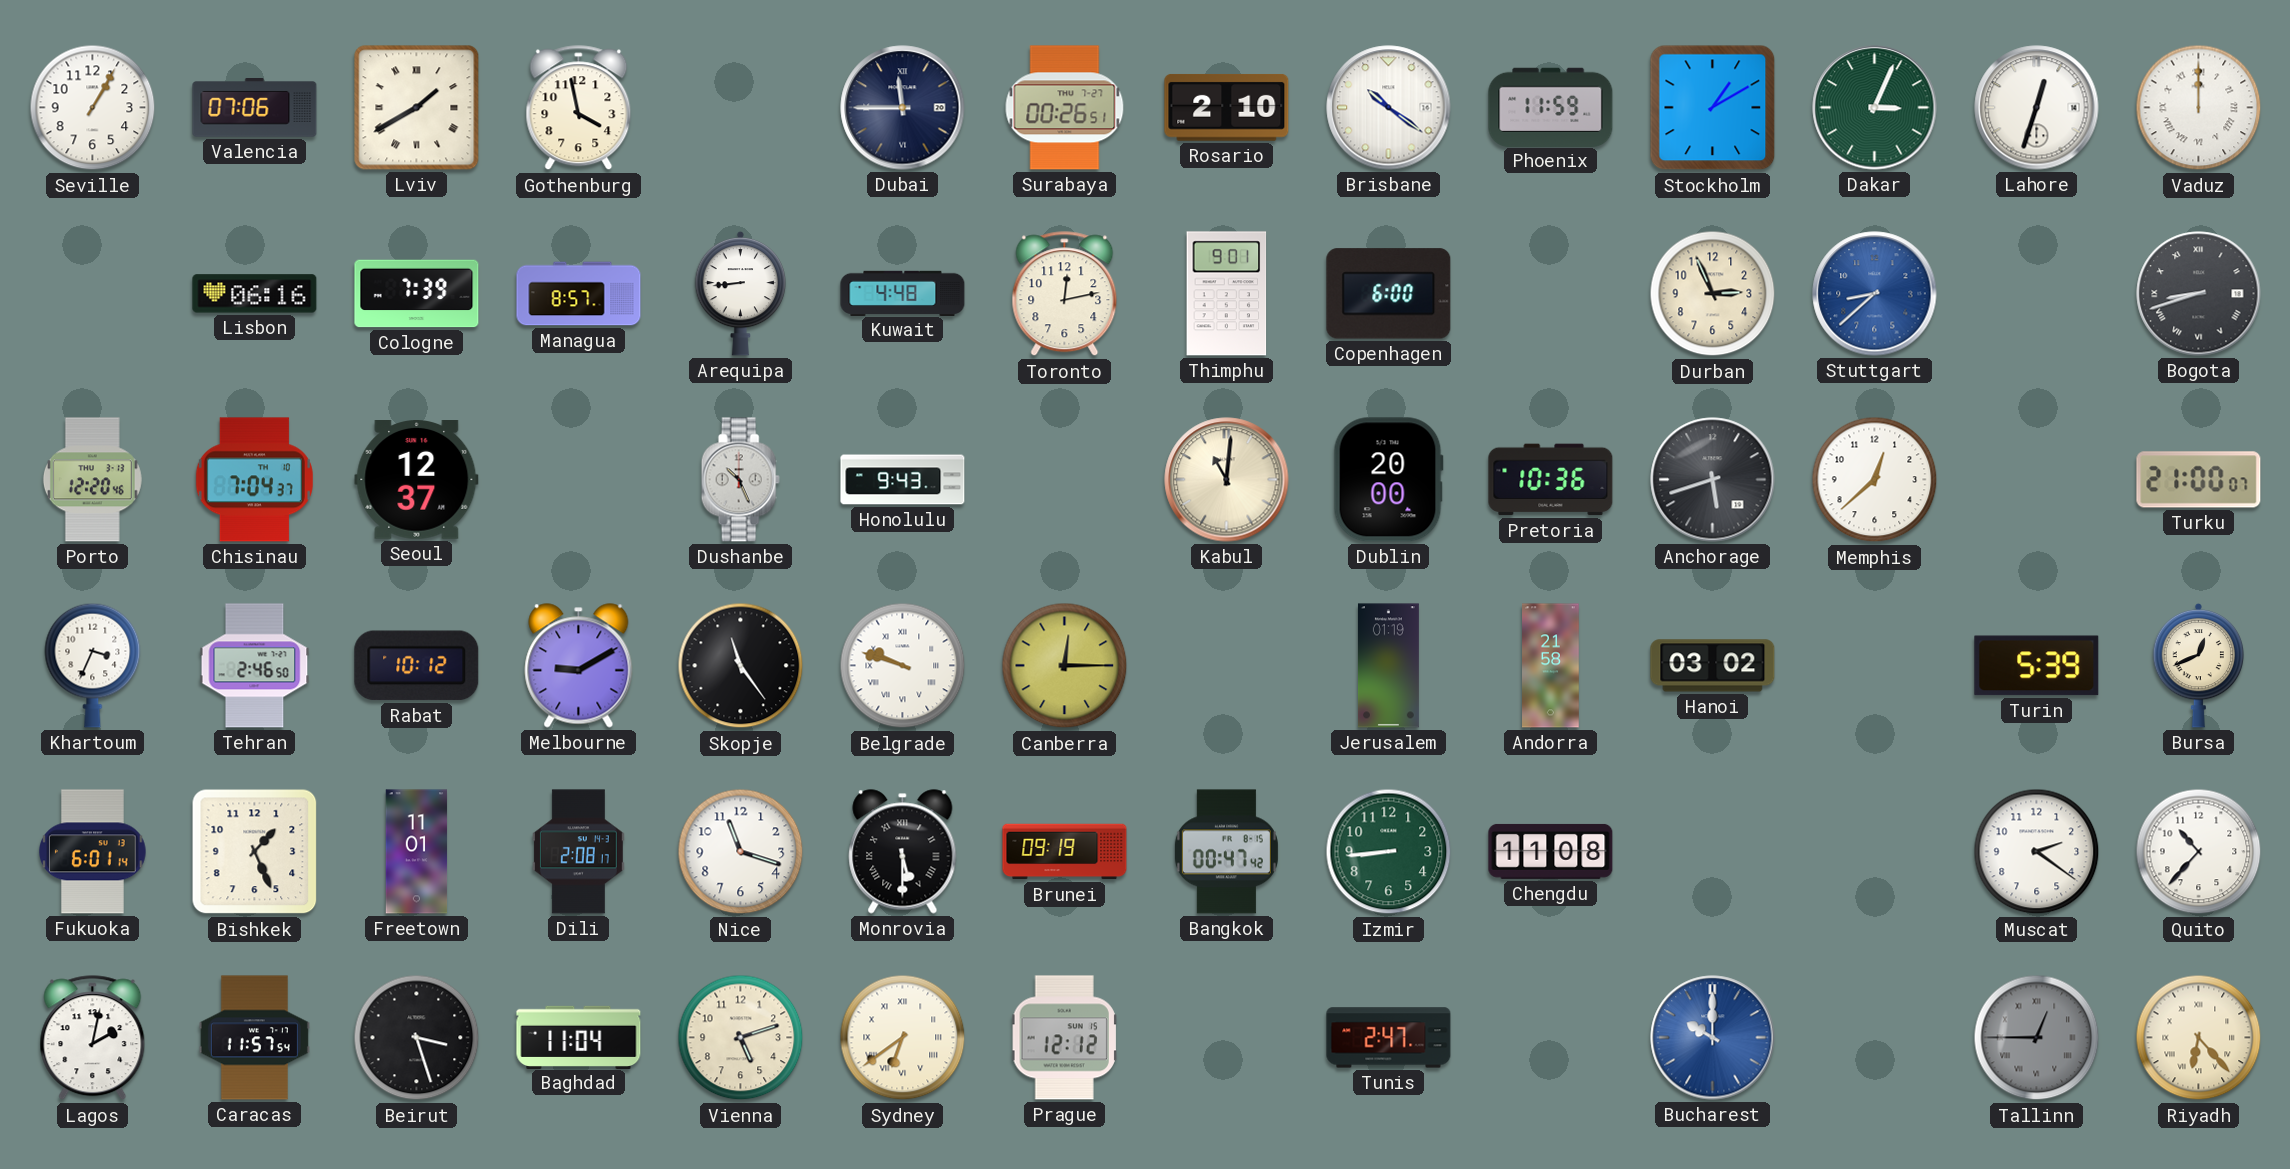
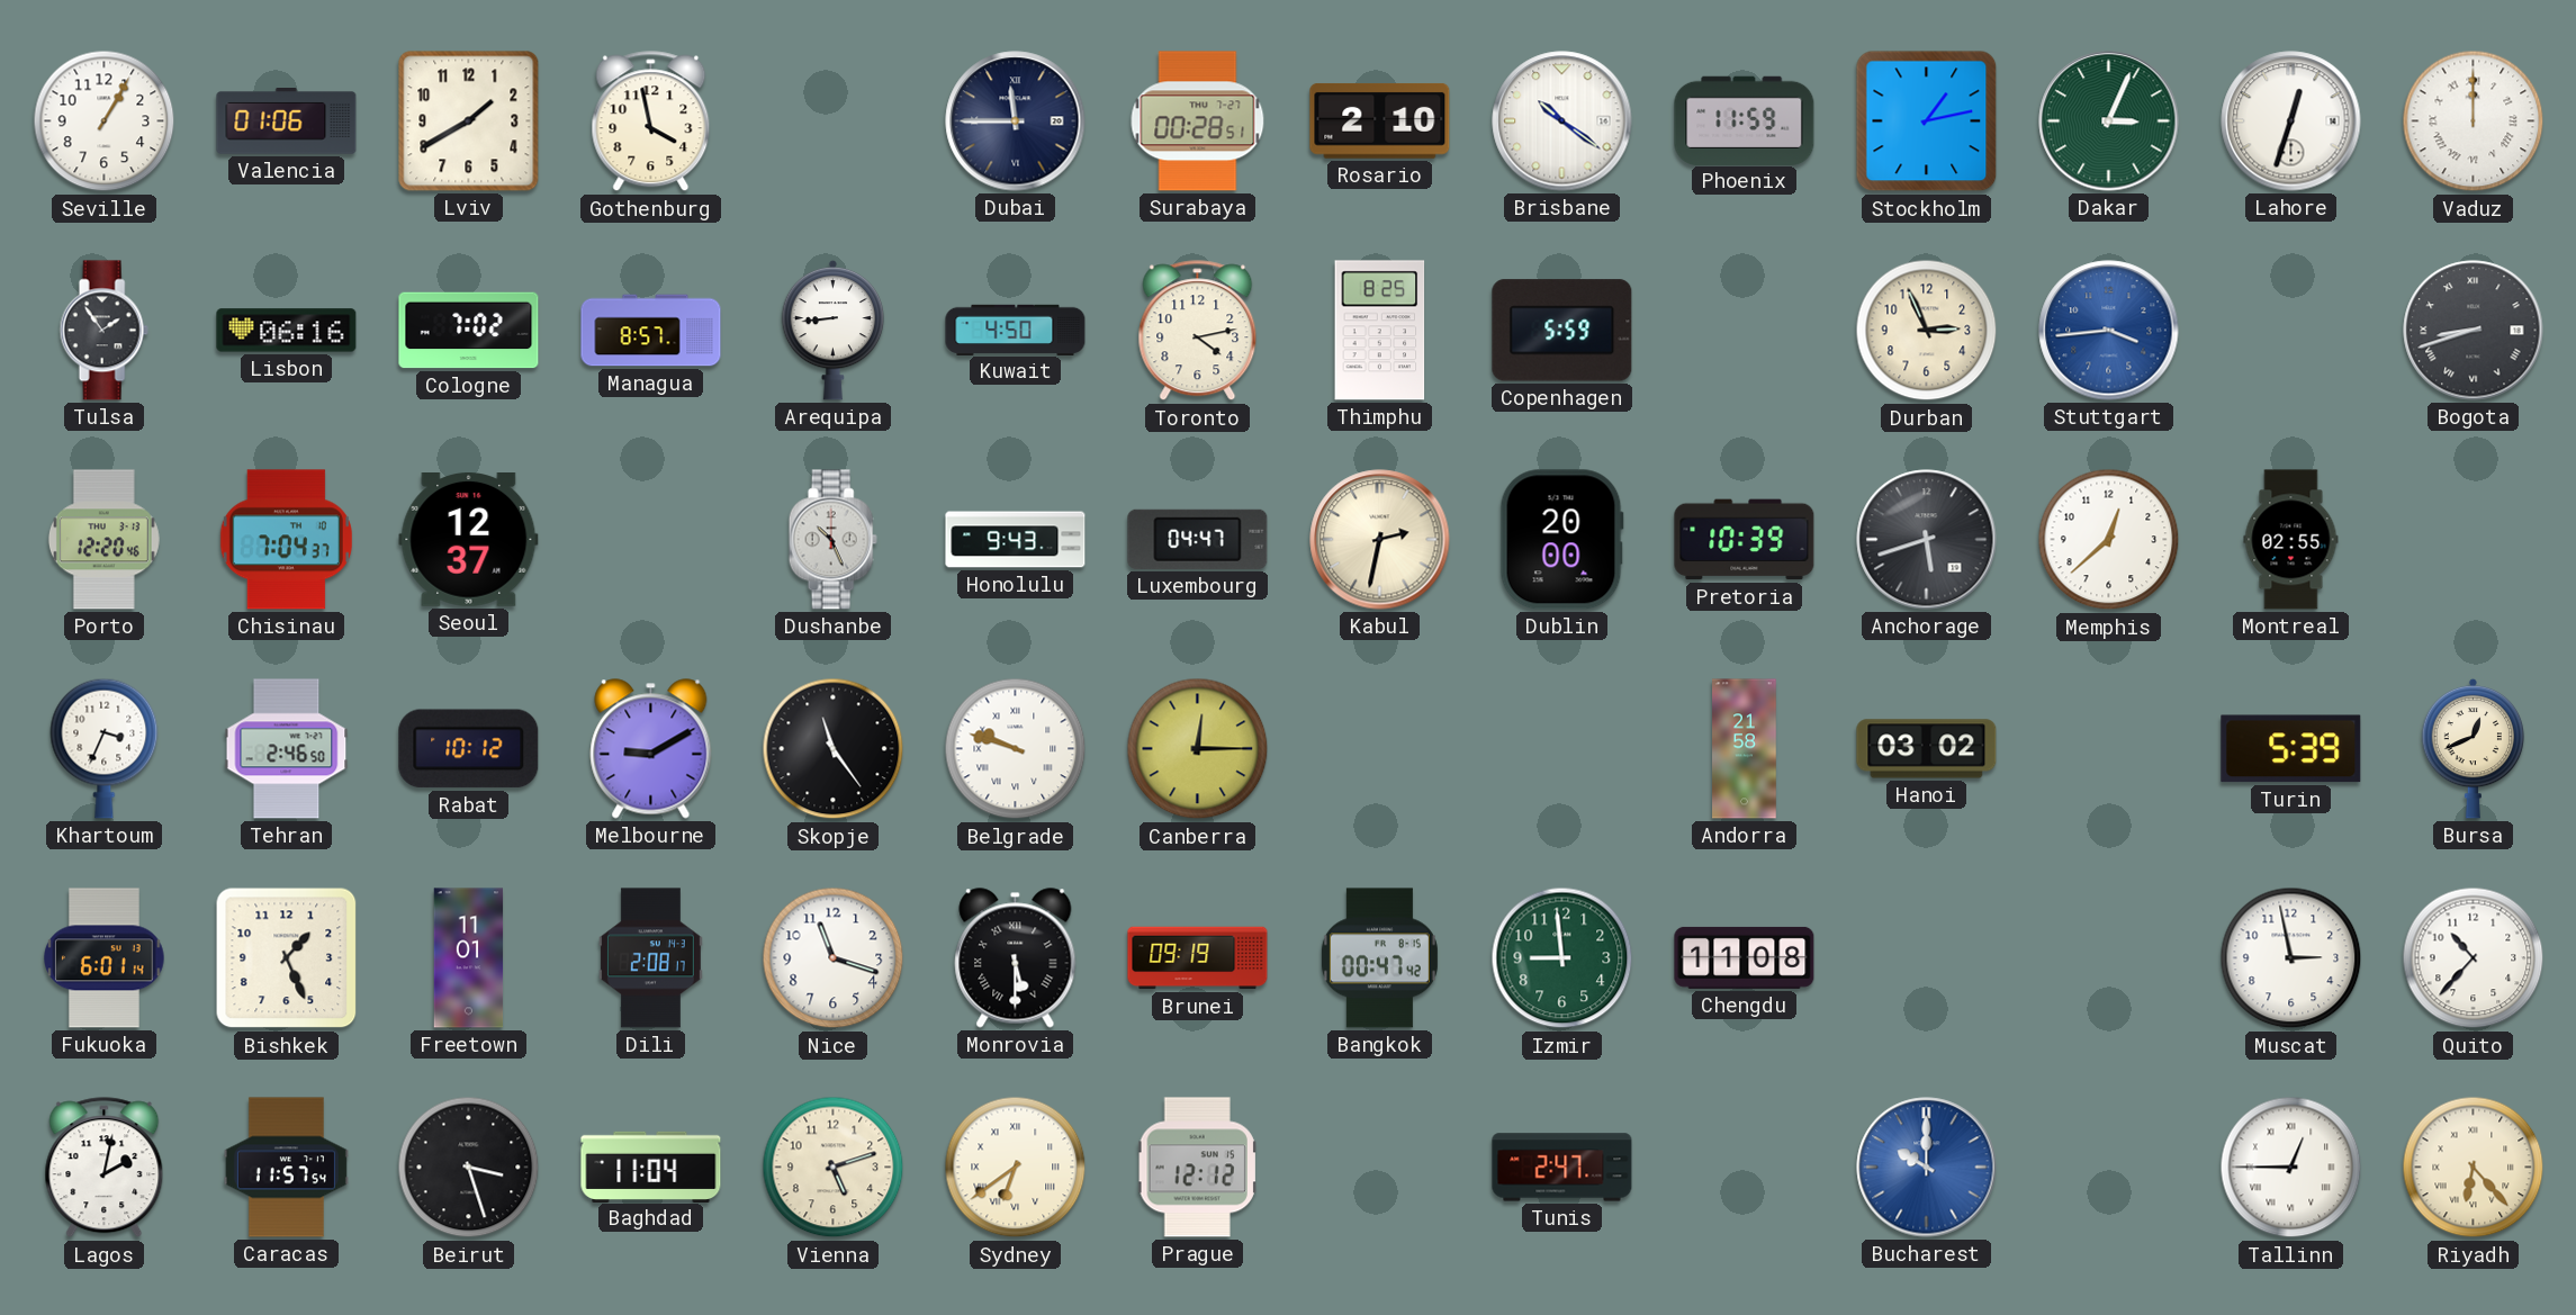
Valencia: 07:06 -> 01:06
Lviv numerals: Roman -> Arabic
Surabaya: 00:26 -> 00:28
Stockholm: 1:10 -> 1:13
Tulsa: none -> 1:54
Cologne: 7:39 -> 7:02
Kuwait: 4:48 -> 4:50
Toronto: 12:13 -> 4:13
Thimphu: 9:01 -> 8:25
Copenhagen: 6:00 -> 5:59
Stuttgart: 8:38 -> 3:44
Luxembourg: none -> 04:47
Kabul: 11:01 -> 2:32
Pretoria: 10:36 -> 10:39
Montreal: none -> 02:55
Turku: 21:00 -> none
Jerusalem: 01:19 -> none
Izmir: 8:44 -> 8:59
Muscat: 2:21 -> 2:58
Tallinn dial: grey -> white
